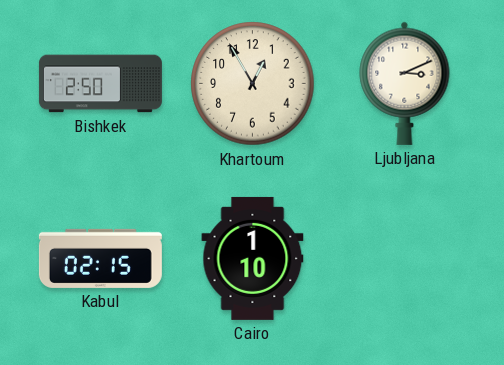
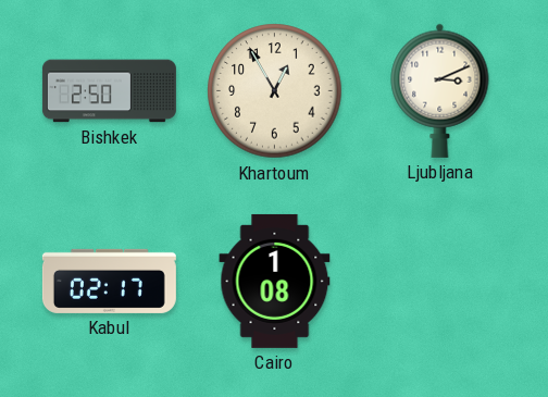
Kabul: 02:15 -> 02:17
Cairo: 1:10 -> 1:08
